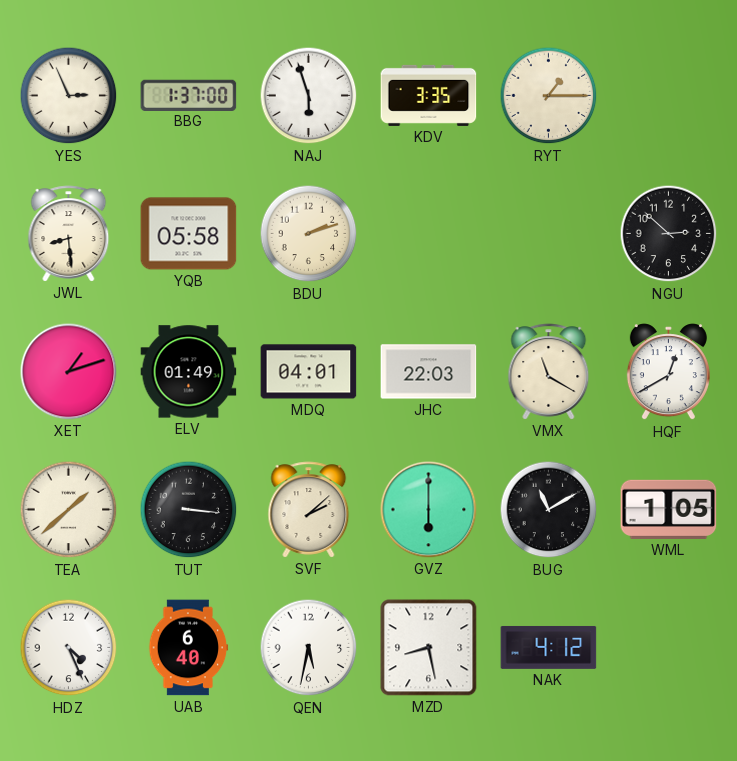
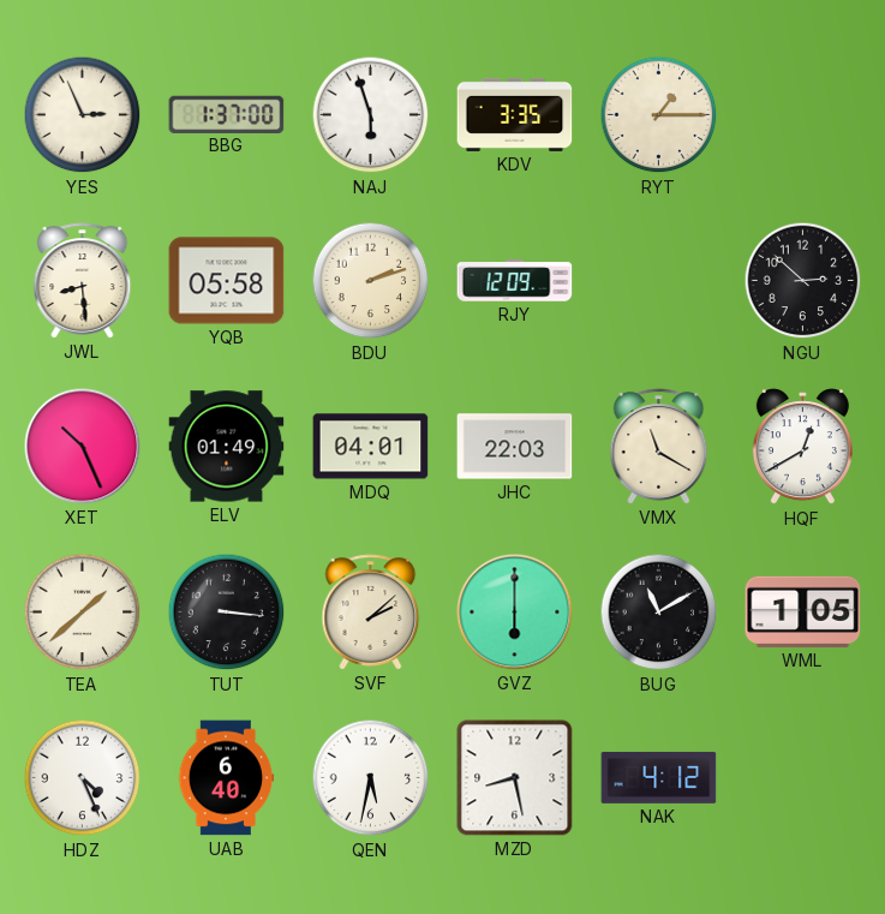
RJY: none -> 12:09
XET: 1:12 -> 10:26
